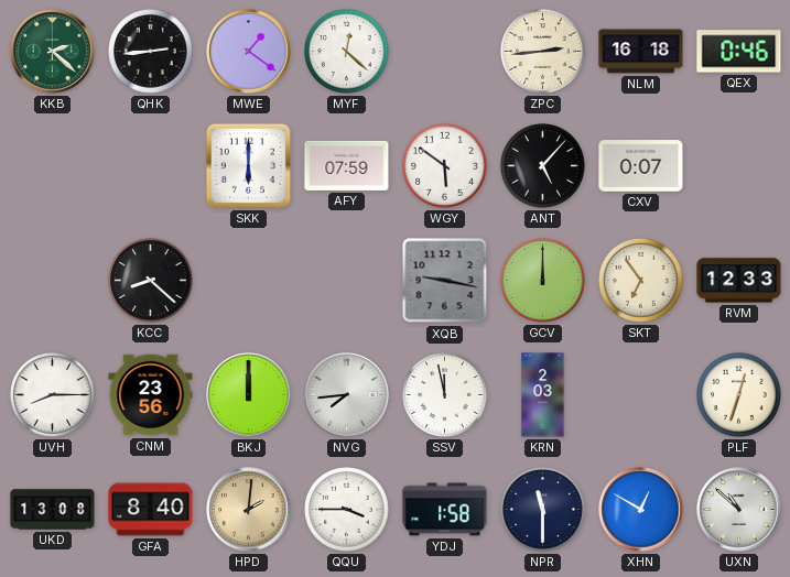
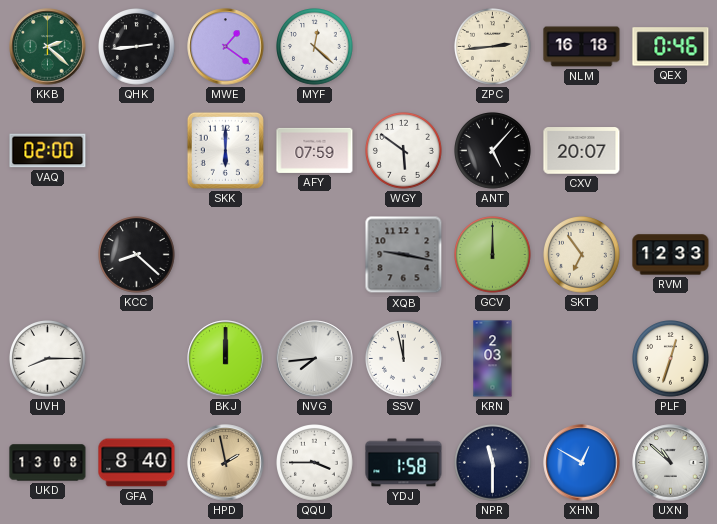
VAQ: none -> 02:00
CXV: 0:07 -> 20:07
CNM: 23:56 -> none
HPD: 2:01 -> 1:58
